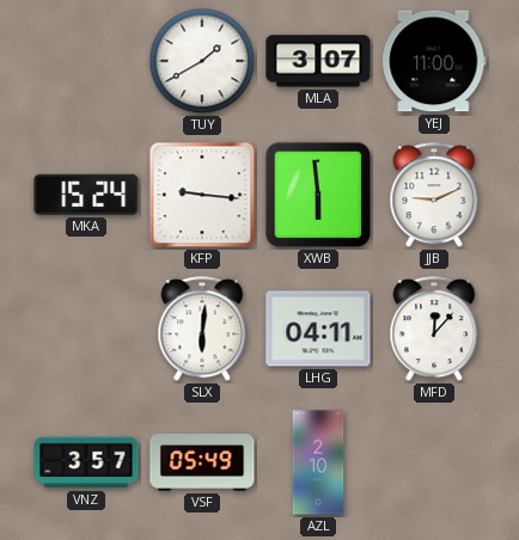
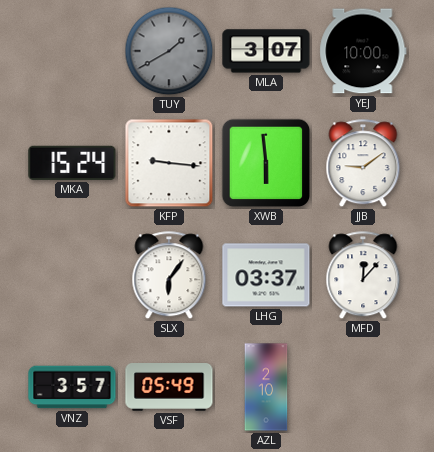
TUY dial: white -> grey
YEJ: 11:00 -> 10:00
JJB: 9:11 -> 9:09
SLX: 6:01 -> 6:06
LHG: 04:11 -> 03:37
